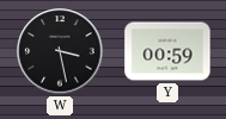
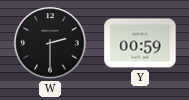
W: 3:28 -> 2:30
